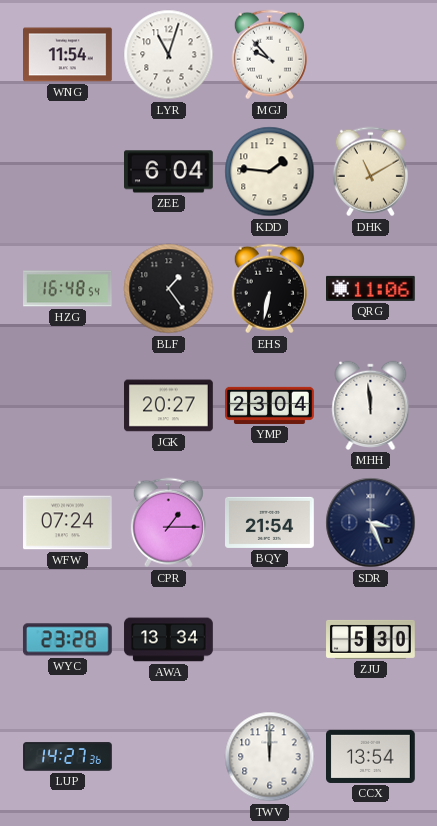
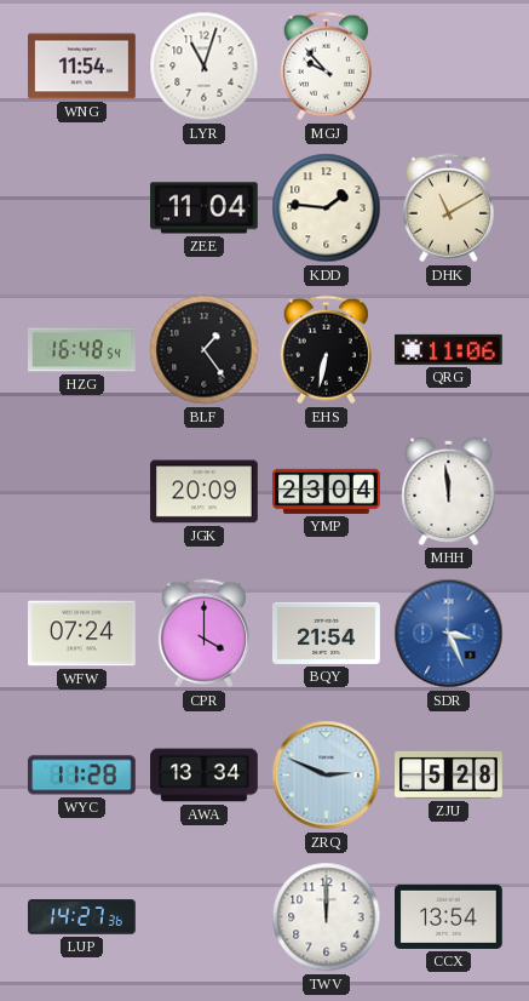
ZEE: 6:04 -> 11:04
JGK: 20:27 -> 20:09
CPR: 1:15 -> 4:00
SDR dial: navy -> blue
WYC: 23:28 -> 11:28
ZRQ: none -> 2:49
ZJU: 5:30 -> 5:28
